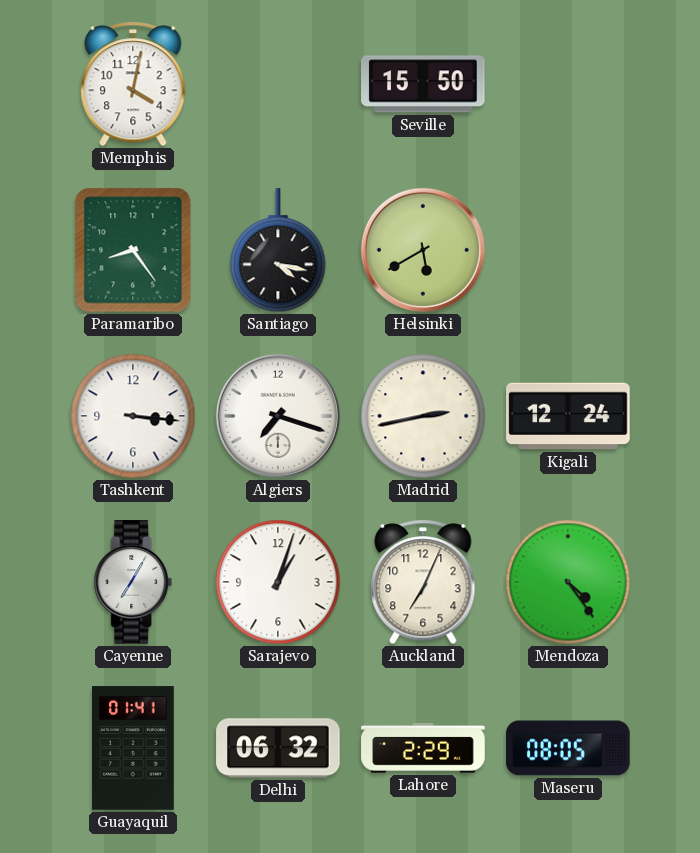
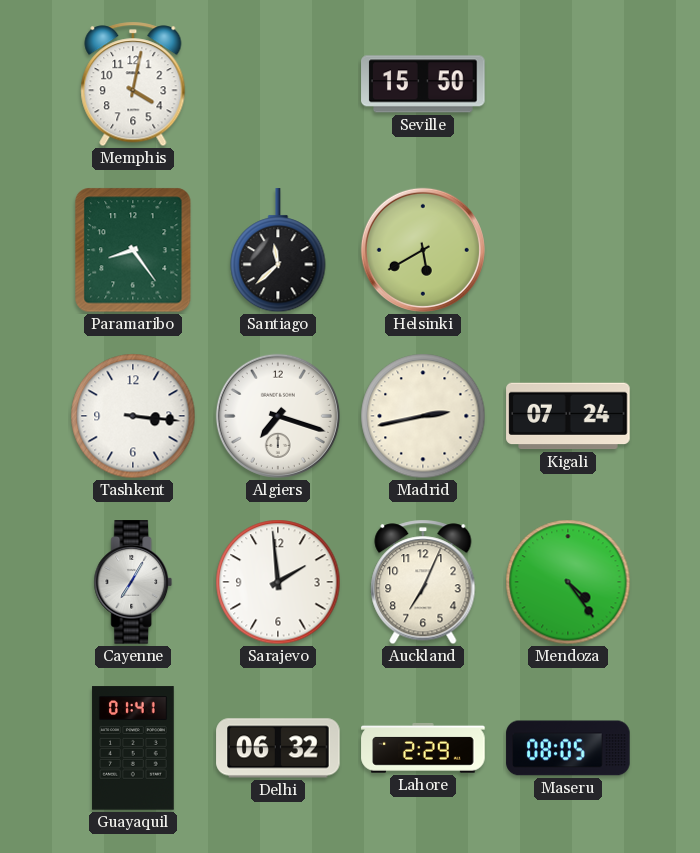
Santiago: 4:17 -> 11:38
Kigali: 12:24 -> 07:24
Sarajevo: 1:03 -> 1:59
